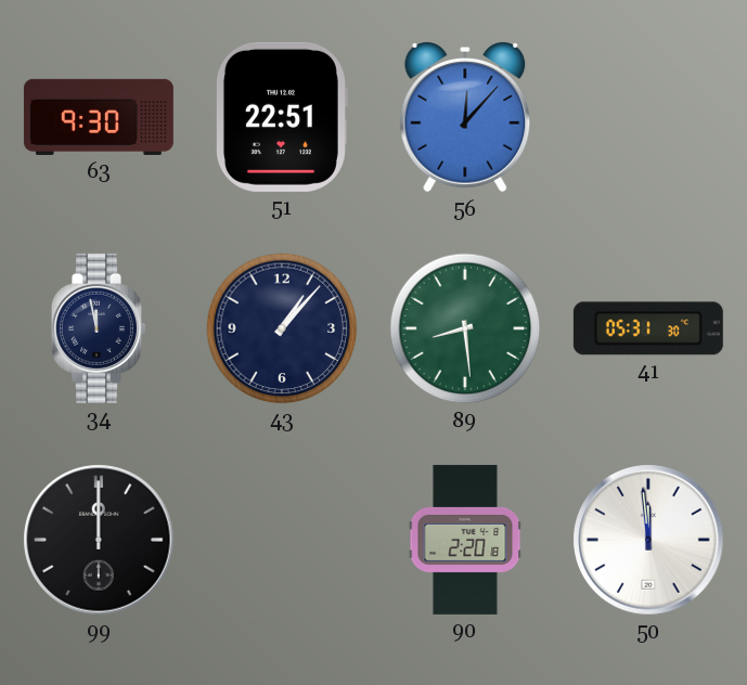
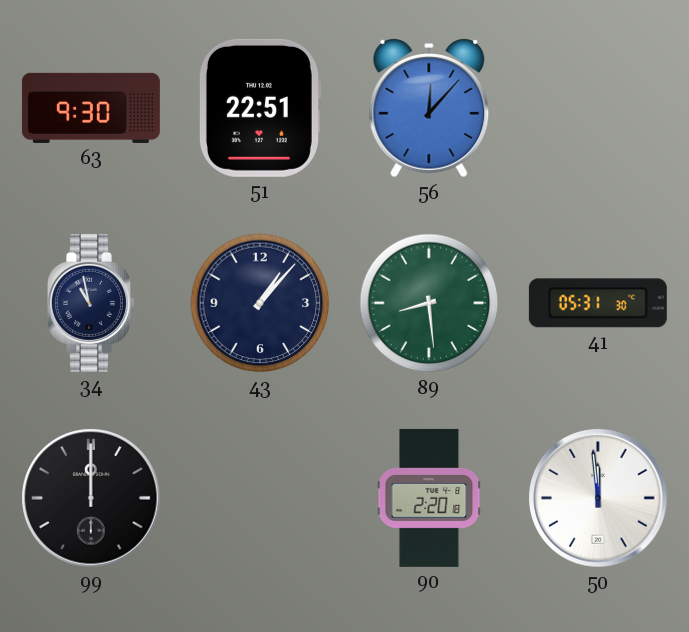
34: 11:58 -> 10:58
